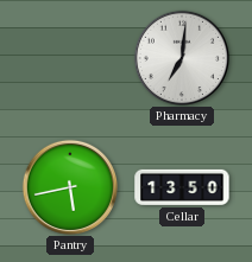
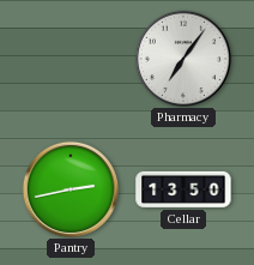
Pharmacy: 7:01 -> 7:06
Pantry: 5:43 -> 2:43
